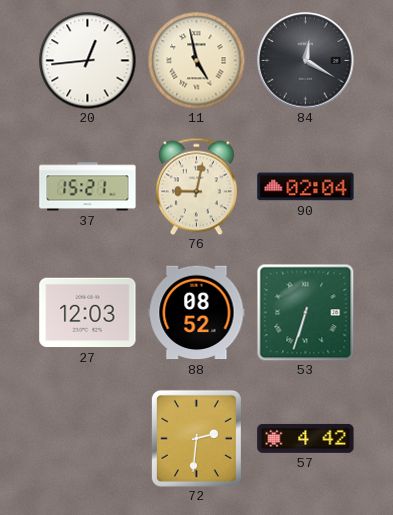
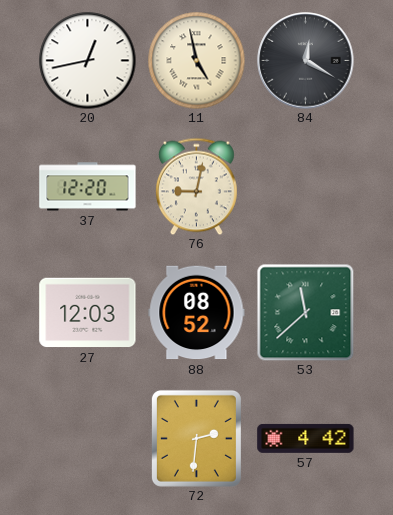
20: 12:44 -> 12:43
37: 15:21 -> 12:20
90: 02:04 -> none
53: 6:33 -> 11:38
